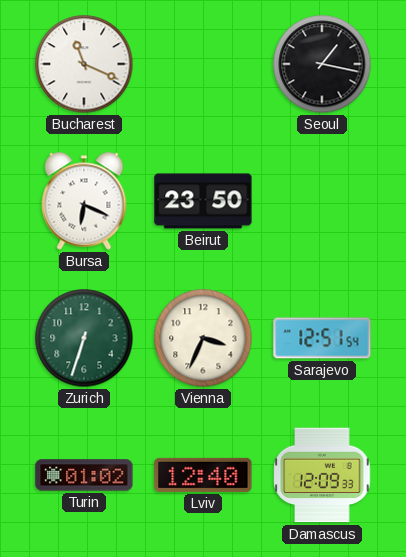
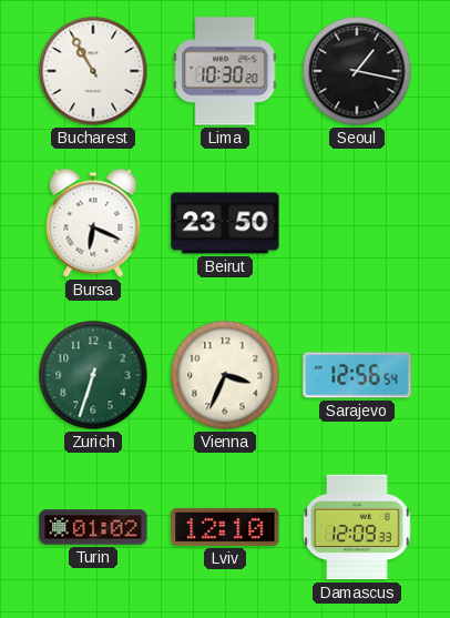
Bucharest: 11:19 -> 10:55
Lima: none -> 10:30
Sarajevo: 12:51 -> 12:56
Lviv: 12:40 -> 12:10
